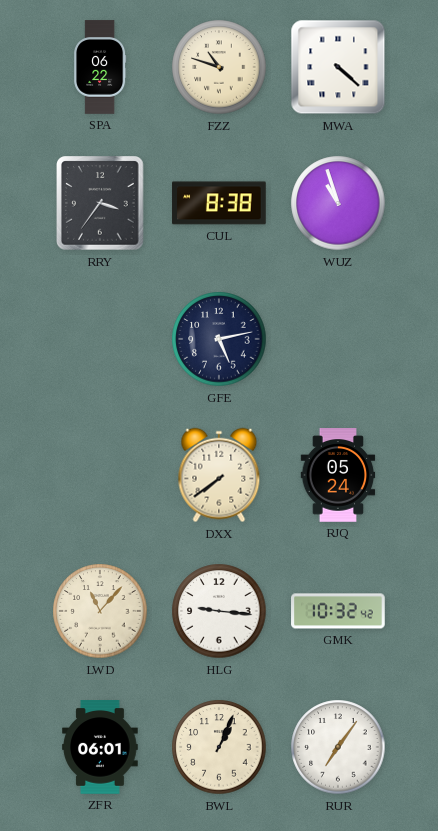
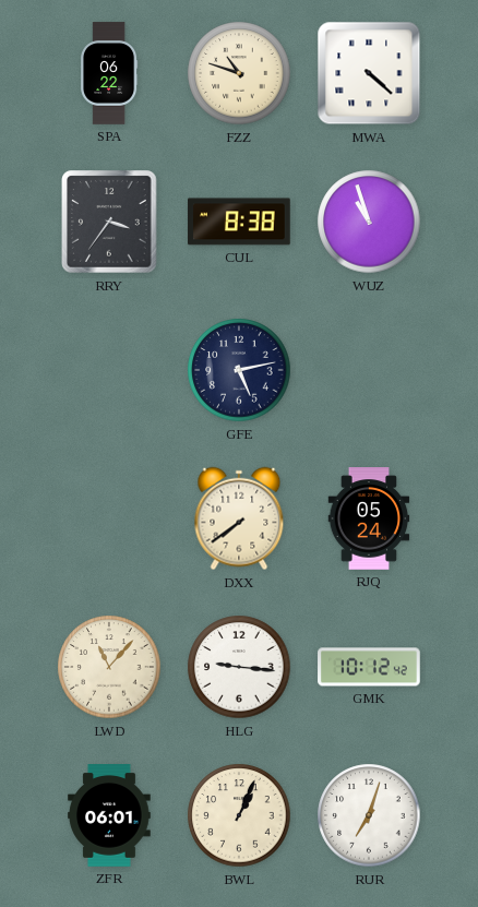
GMK: 10:32 -> 10:12
RUR: 7:06 -> 7:03
